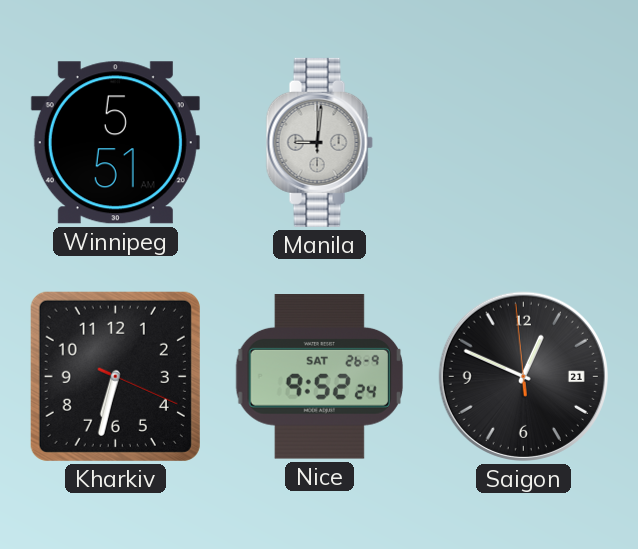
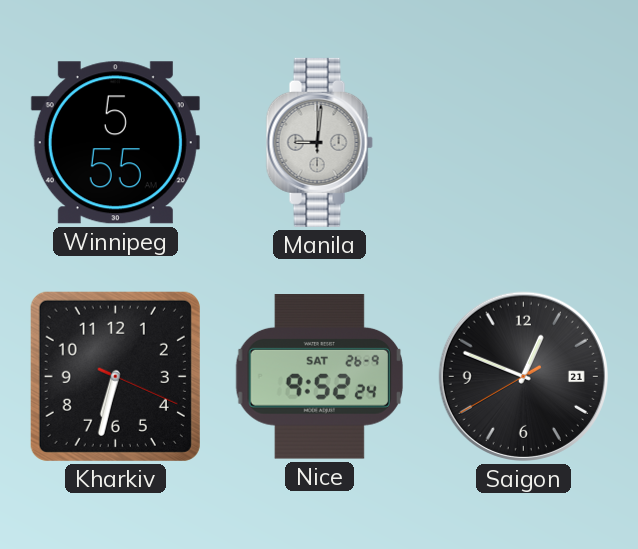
Winnipeg: 5:51 -> 5:55
Saigon: 12:48:59 -> 12:48:40
